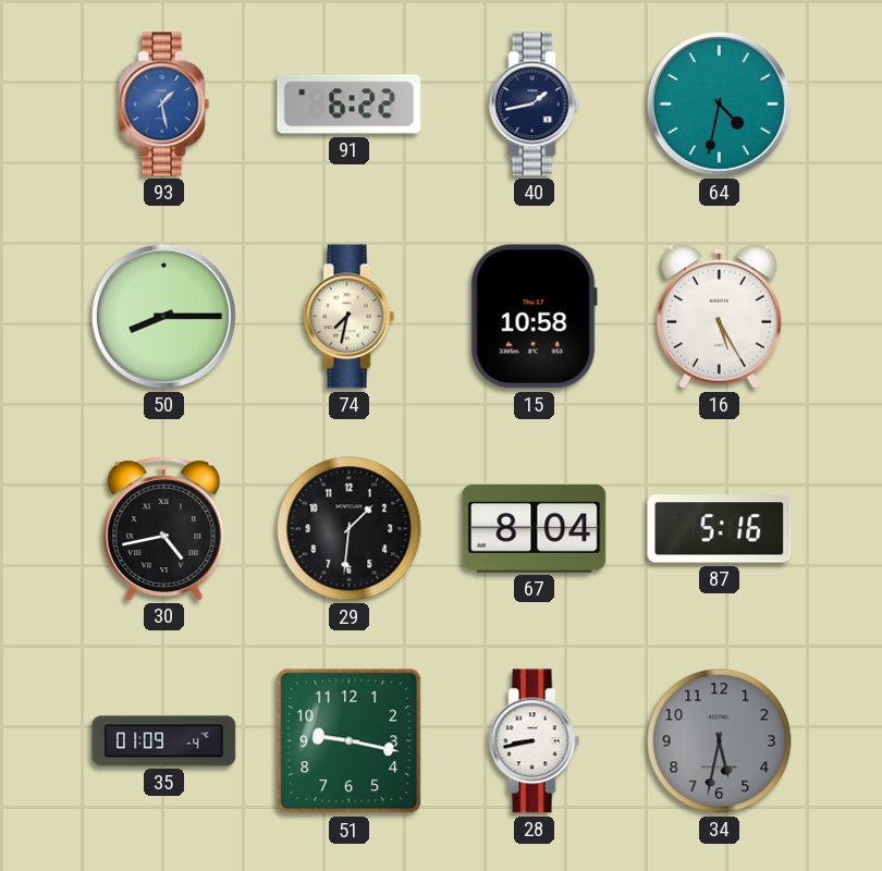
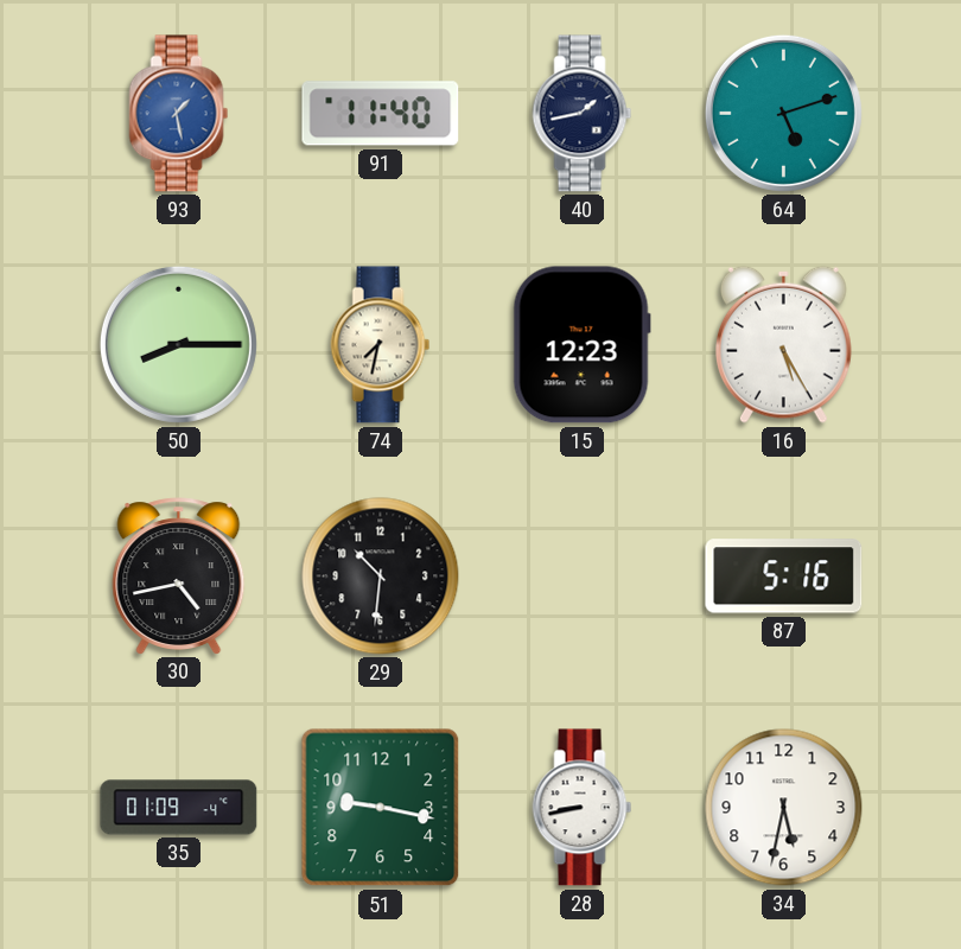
91: 6:22 -> 11:40
64: 4:32 -> 5:12
15: 10:58 -> 12:23
29: 1:31 -> 10:31
67: 8:04 -> none
34 dial: grey -> white
